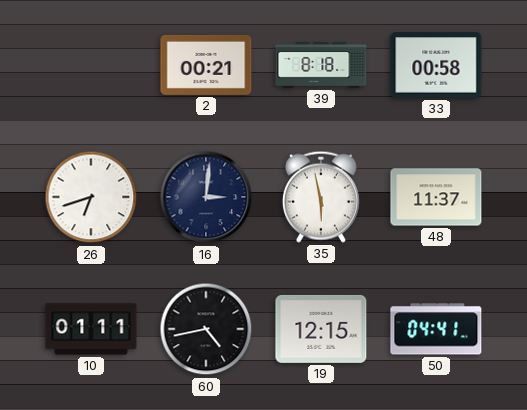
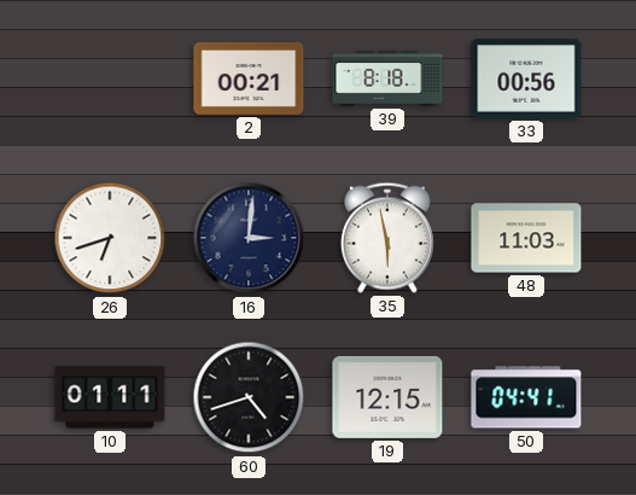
33: 00:58 -> 00:56
48: 11:37 -> 11:03
60: 4:43 -> 4:42
